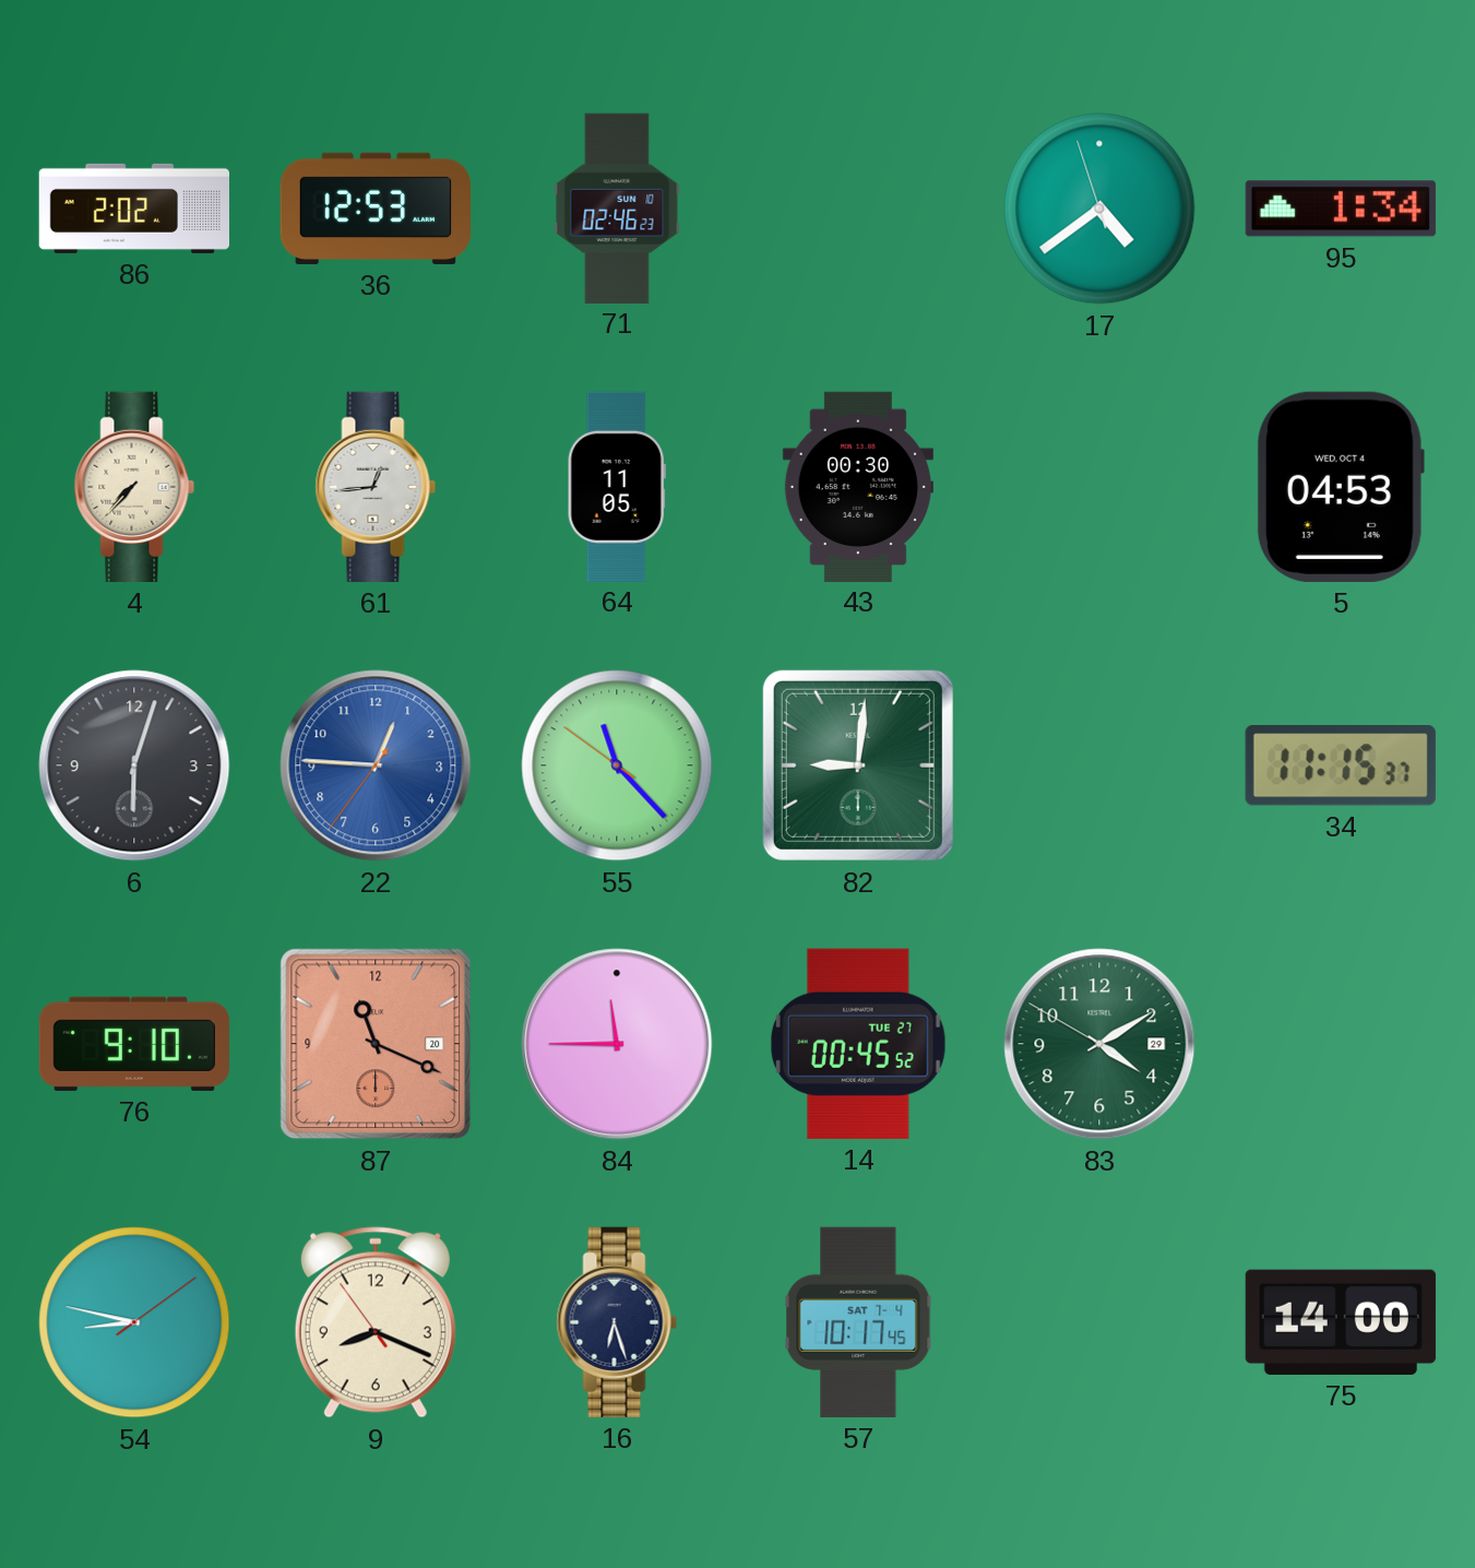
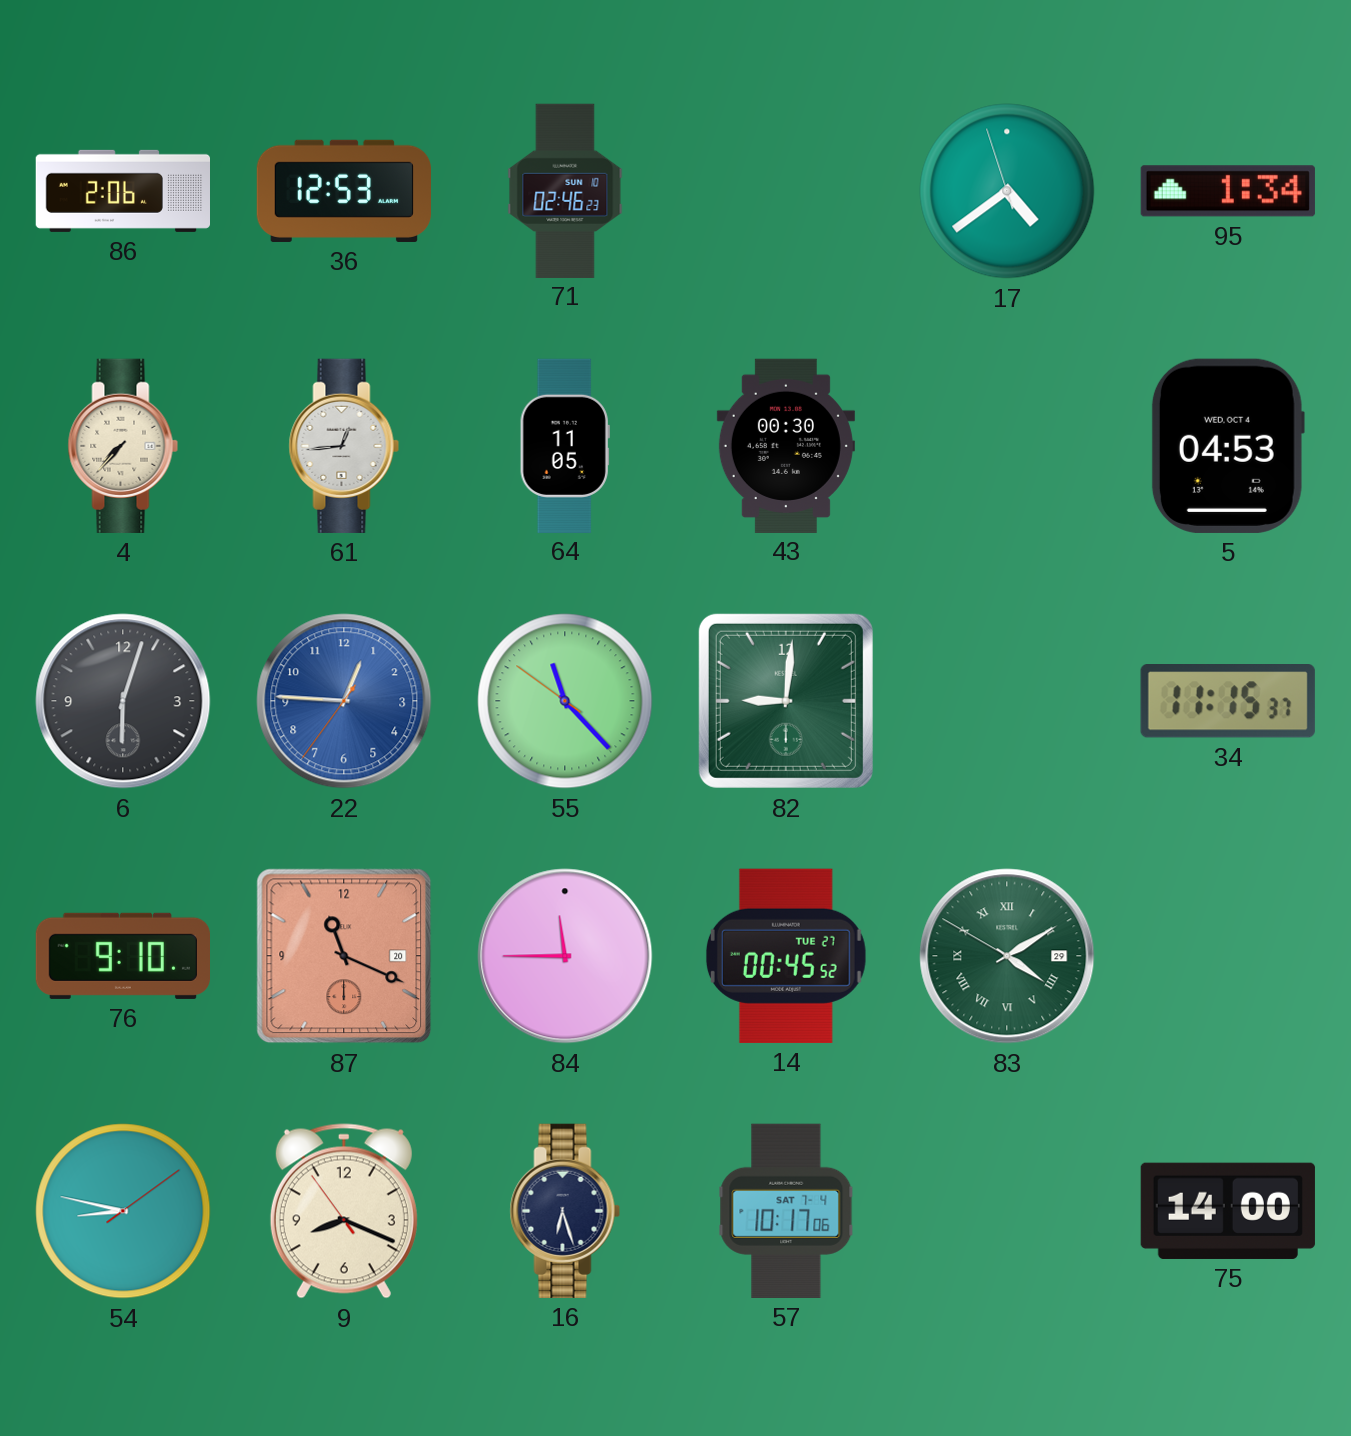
86: 2:02 -> 2:06
83 numerals: Arabic -> Roman
57: 10:17:45 -> 10:17:06
